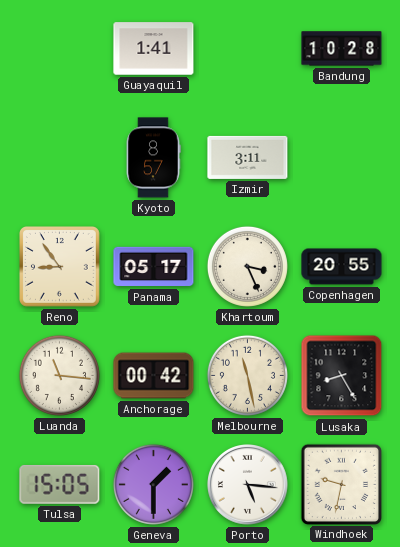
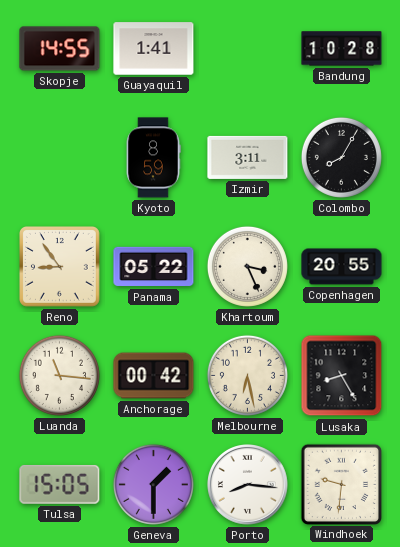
Skopje: none -> 14:55
Kyoto: 8:57 -> 8:59
Colombo: none -> 8:05
Panama: 05:17 -> 05:22
Melbourne: 11:28 -> 6:28
Porto: 5:16 -> 8:16
Windhoek: 9:32 -> 9:31
